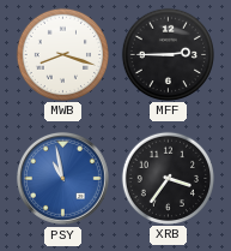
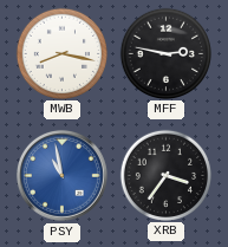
MWB: 8:18 -> 8:17
MFF: 2:45 -> 2:47
